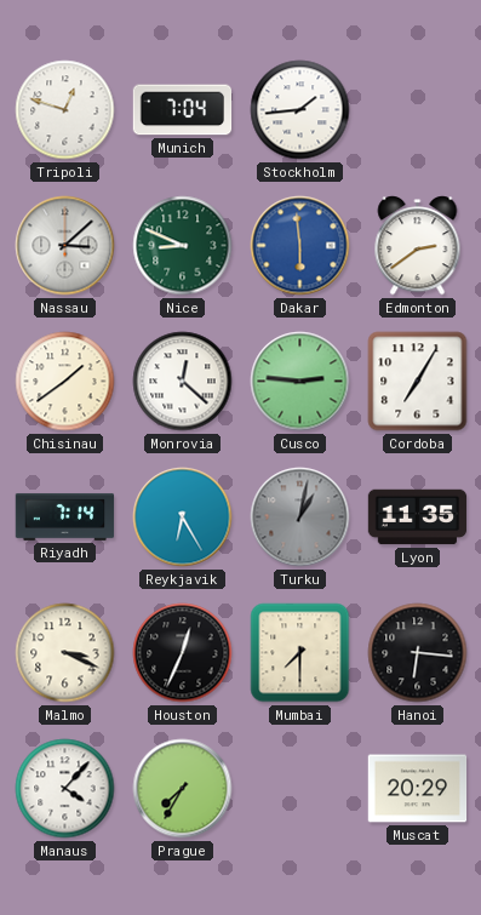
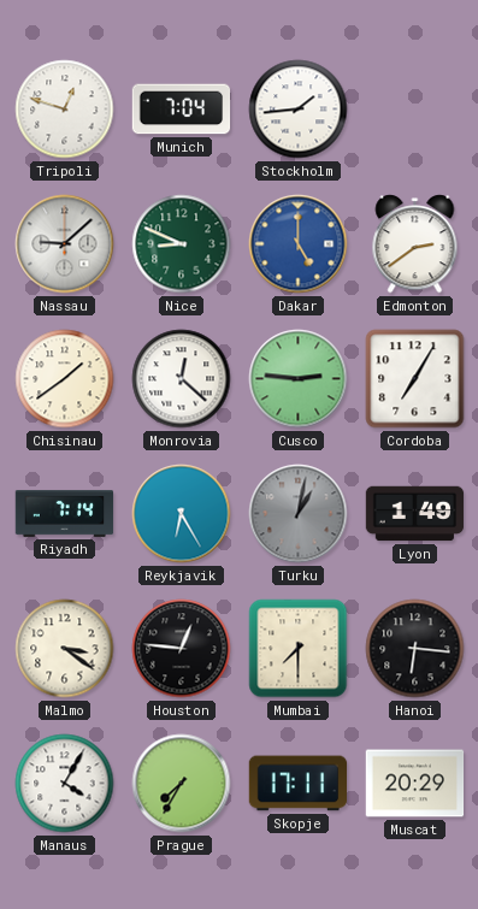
Nassau: 3:08 -> 9:08
Dakar: 5:59 -> 5:00
Lyon: 11:35 -> 1:49
Malmo: 3:19 -> 3:21
Houston: 12:34 -> 12:46
Manaus: 4:07 -> 4:05
Skopje: none -> 17:11
